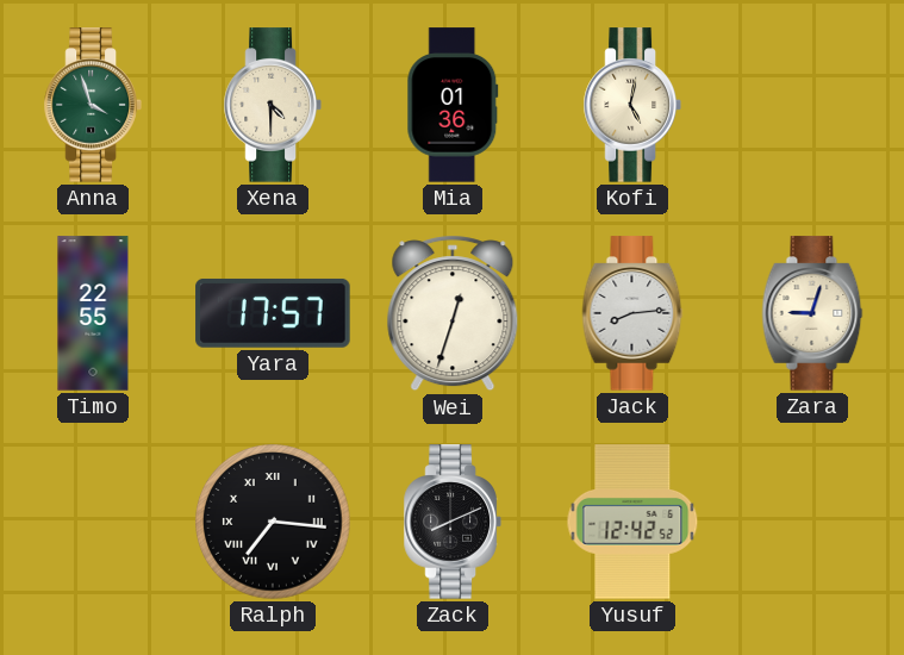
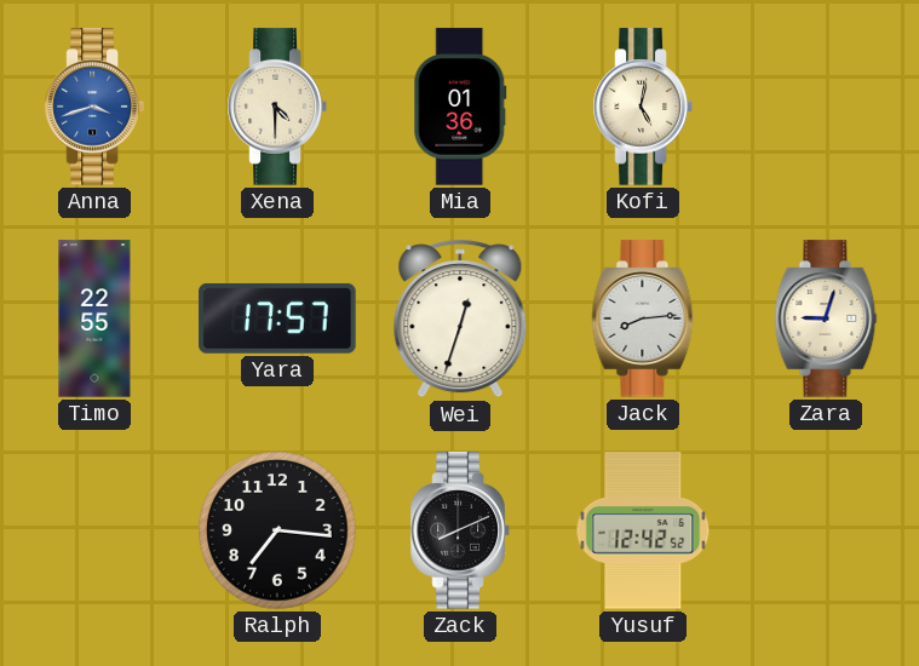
Anna: 3:57 -> 3:42
Anna dial: green -> blue
Ralph numerals: Roman -> Arabic
